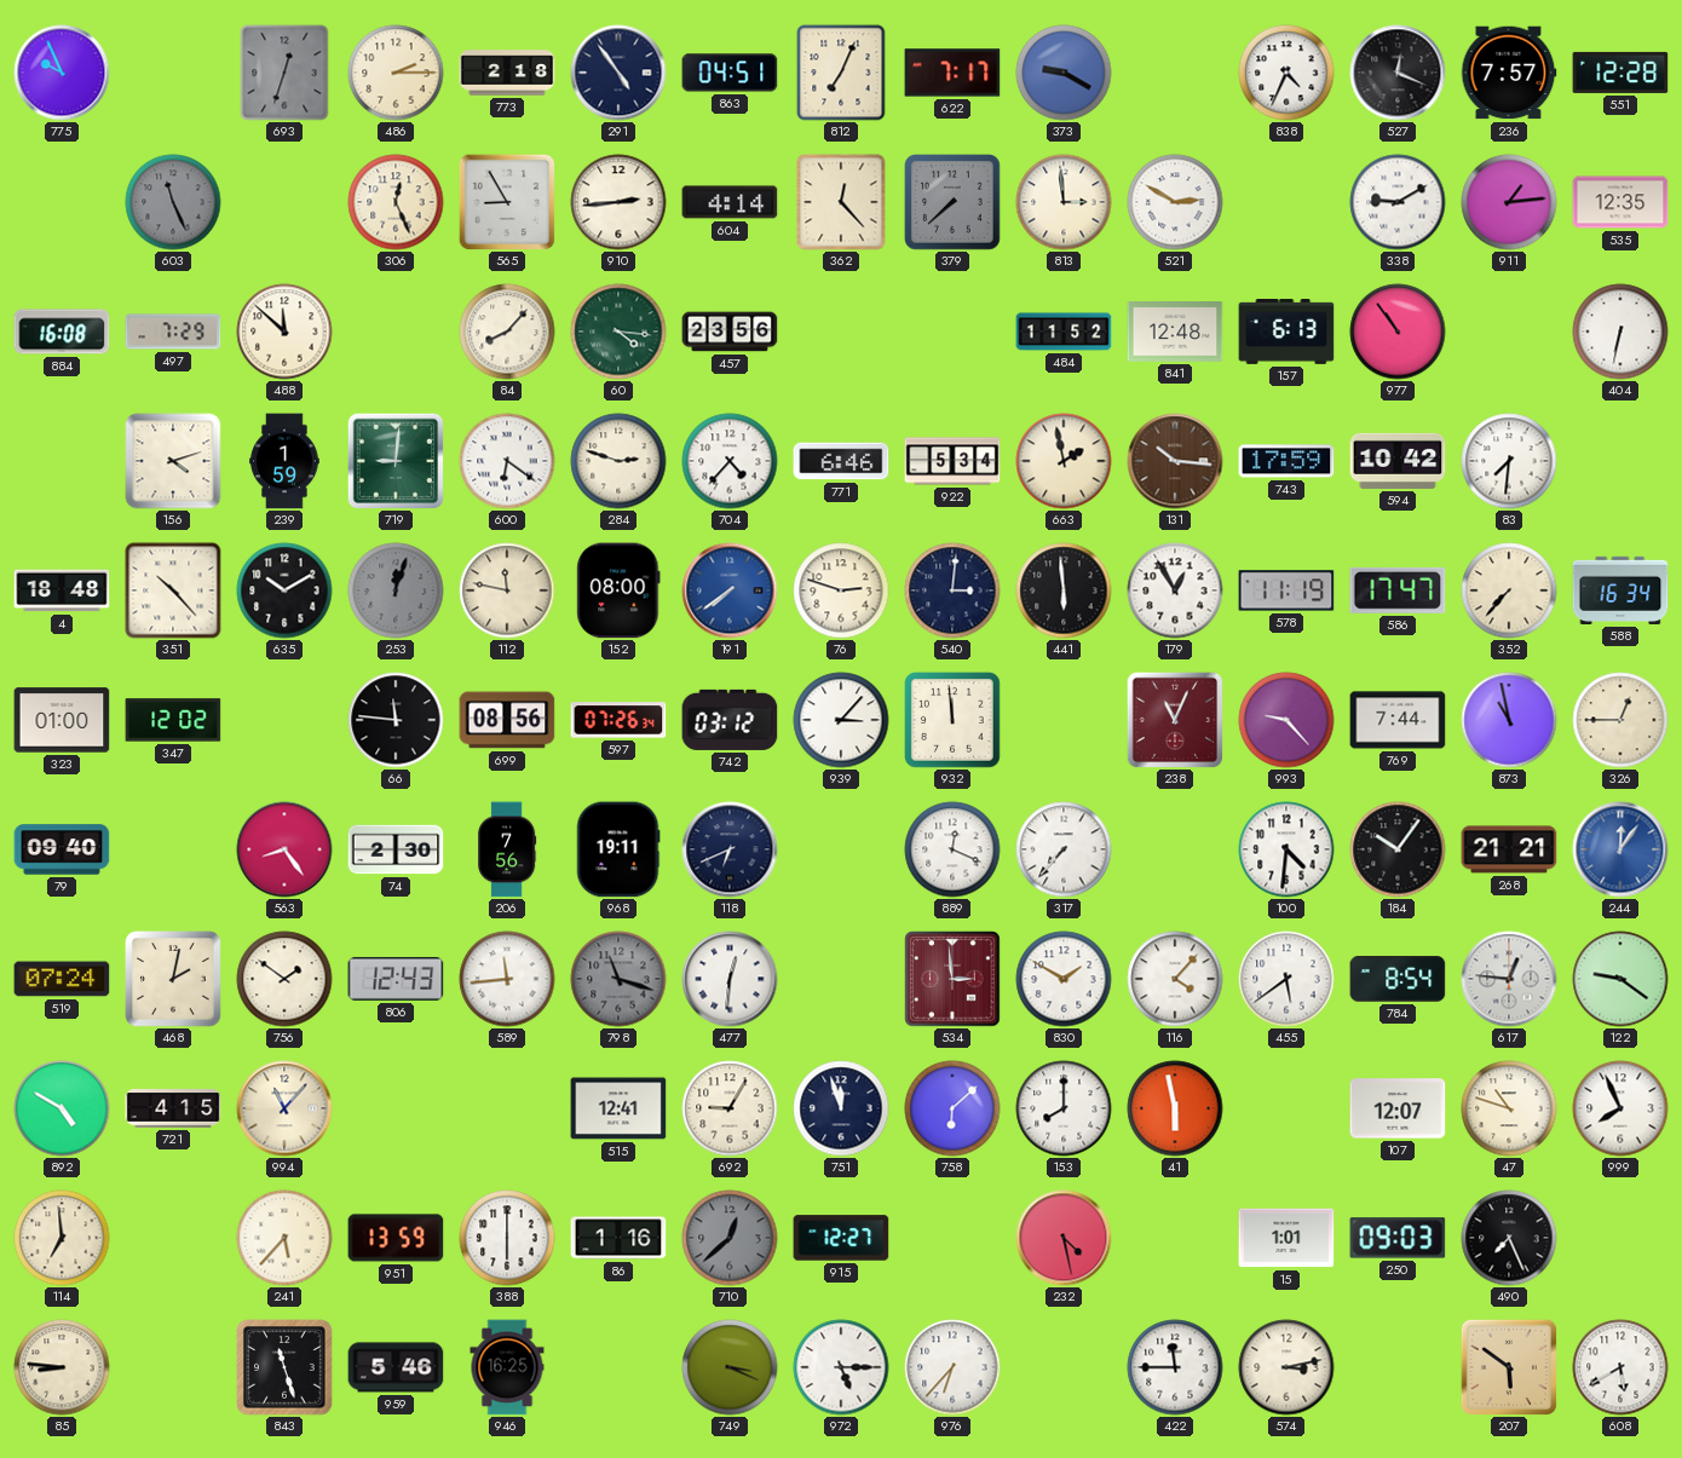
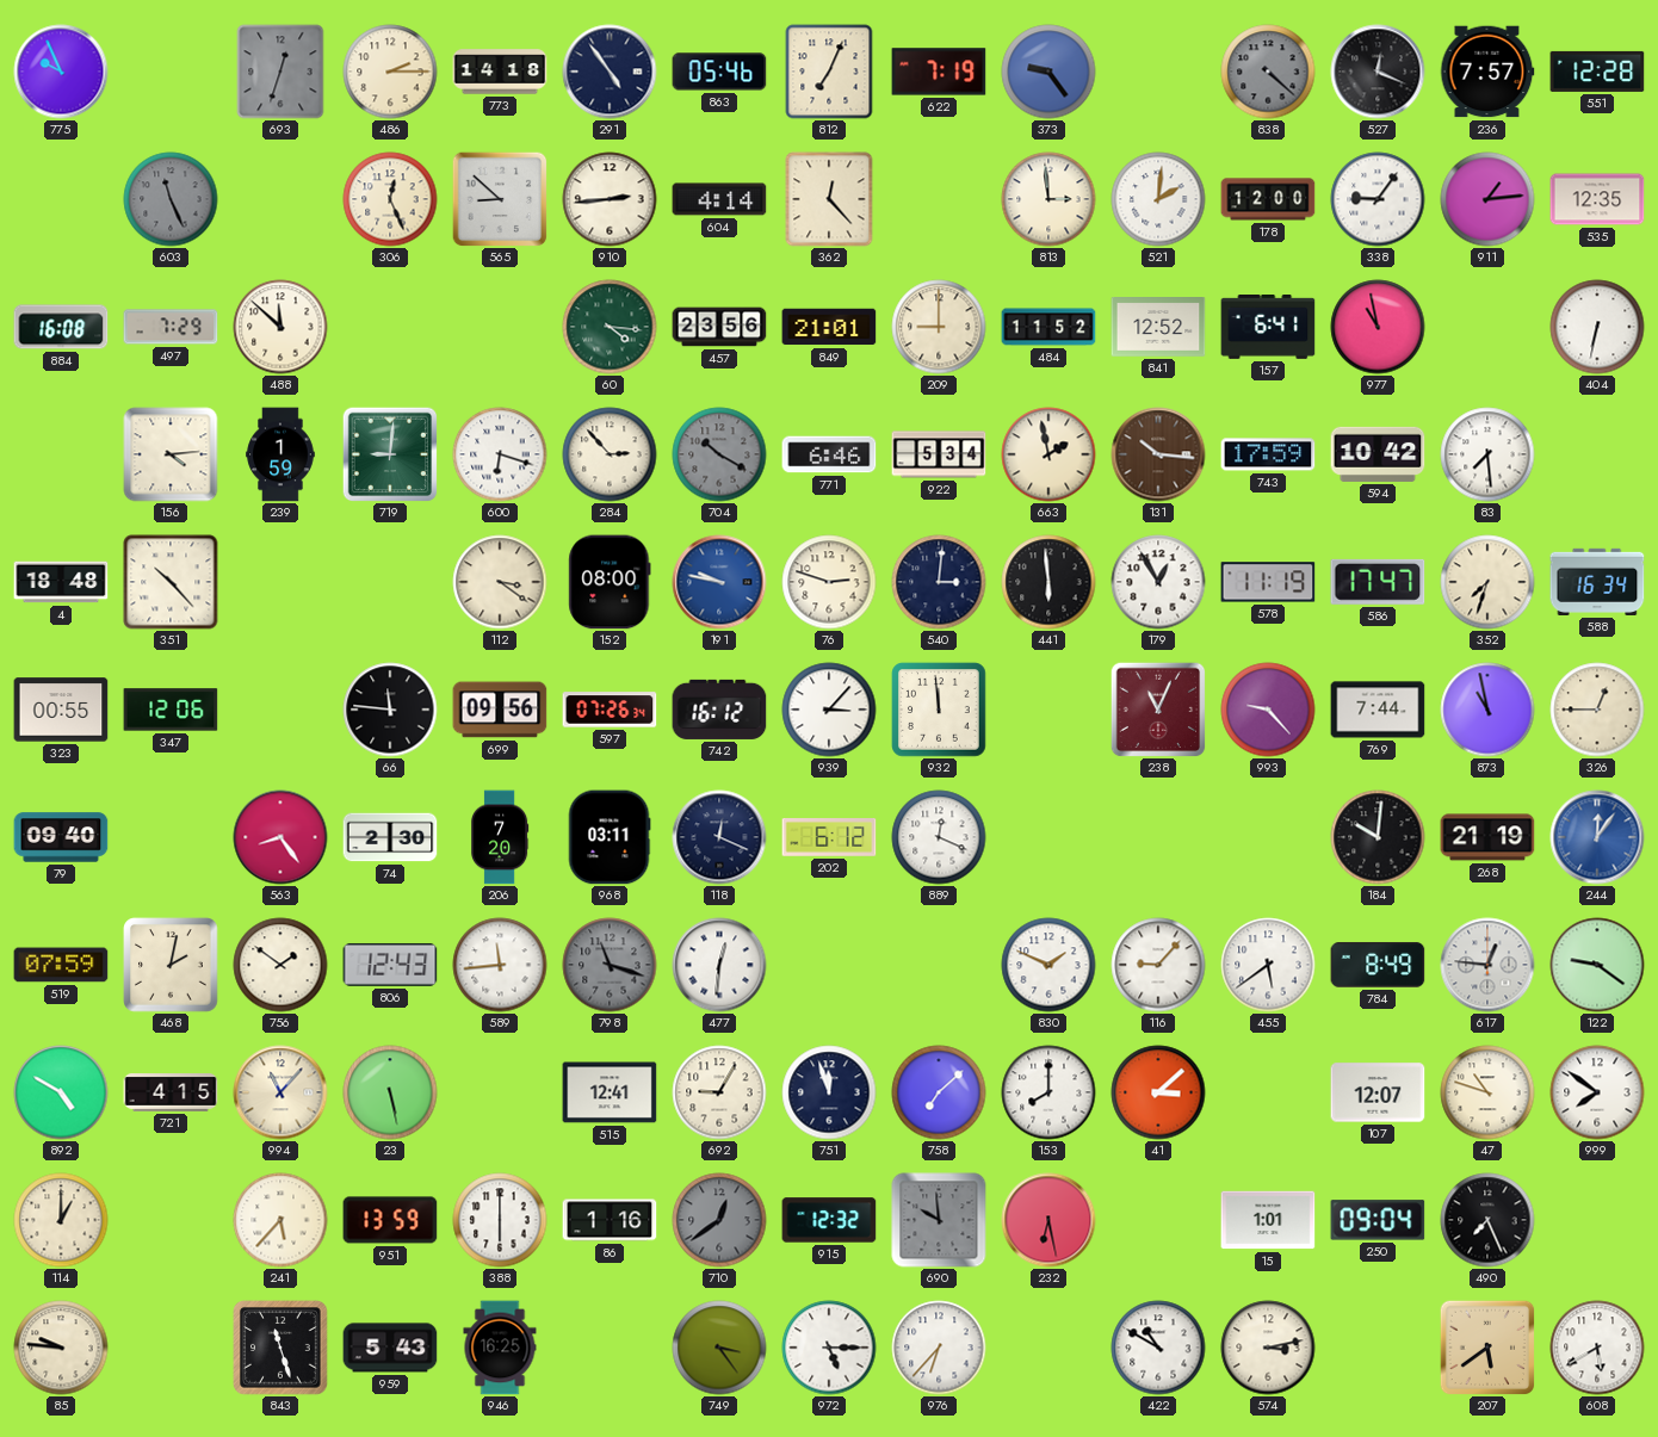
773: 2:18 -> 14:18
863: 04:51 -> 05:46
622: 7:17 -> 7:19
373: 9:20 -> 9:24
838: 4:34 -> 4:22
838 dial: white -> grey
565: 8:55 -> 8:52
379: 7:38 -> none
521: 2:50 -> 2:01
178: none -> 12:00
338: 9:10 -> 9:06
84: 8:07 -> none
849: none -> 21:01
209: none -> 9:00
841: 12:48 -> 12:52
157: 6:13 -> 6:41
977: 10:54 -> 10:58
156: 4:12 -> 4:14
600: 6:21 -> 6:18
284: 2:48 -> 2:53
704: 4:37 -> 10:20
704 dial: white -> grey
83: 7:31 -> 7:29
635: 10:10 -> none
253: 12:03 -> none
112: 11:47 -> 3:21
191: 7:39 -> 9:47
352: 7:37 -> 7:33
323: 01:00 -> 00:55
347: 12:02 -> 12:06
699: 08:56 -> 09:56
742: 03:12 -> 16:12
206: 7:56 -> 7:20
968: 19:11 -> 03:11
118: 6:41 -> 12:19
202: none -> 6:12
317: 7:37 -> none
100: 4:31 -> none
184: 10:06 -> 10:01
268: 21:21 -> 21:19
519: 07:24 -> 07:59
534: 2:59 -> none
830: 1:50 -> 1:49
116: 4:07 -> 9:07
784: 8:54 -> 8:49
23: none -> 5:28
758: 6:08 -> 7:08
41: 5:58 -> 3:08
999: 7:56 -> 7:51
114: 6:59 -> 1:00
710: 12:38 -> 12:39
915: 12:27 -> 12:32
690: none -> 9:59
232: 4:28 -> 6:28
250: 09:03 -> 09:04
85: 8:46 -> 9:46
959: 5:46 -> 5:43
749: 3:19 -> 3:24
422: 11:45 -> 10:50
207: 5:51 -> 5:39
